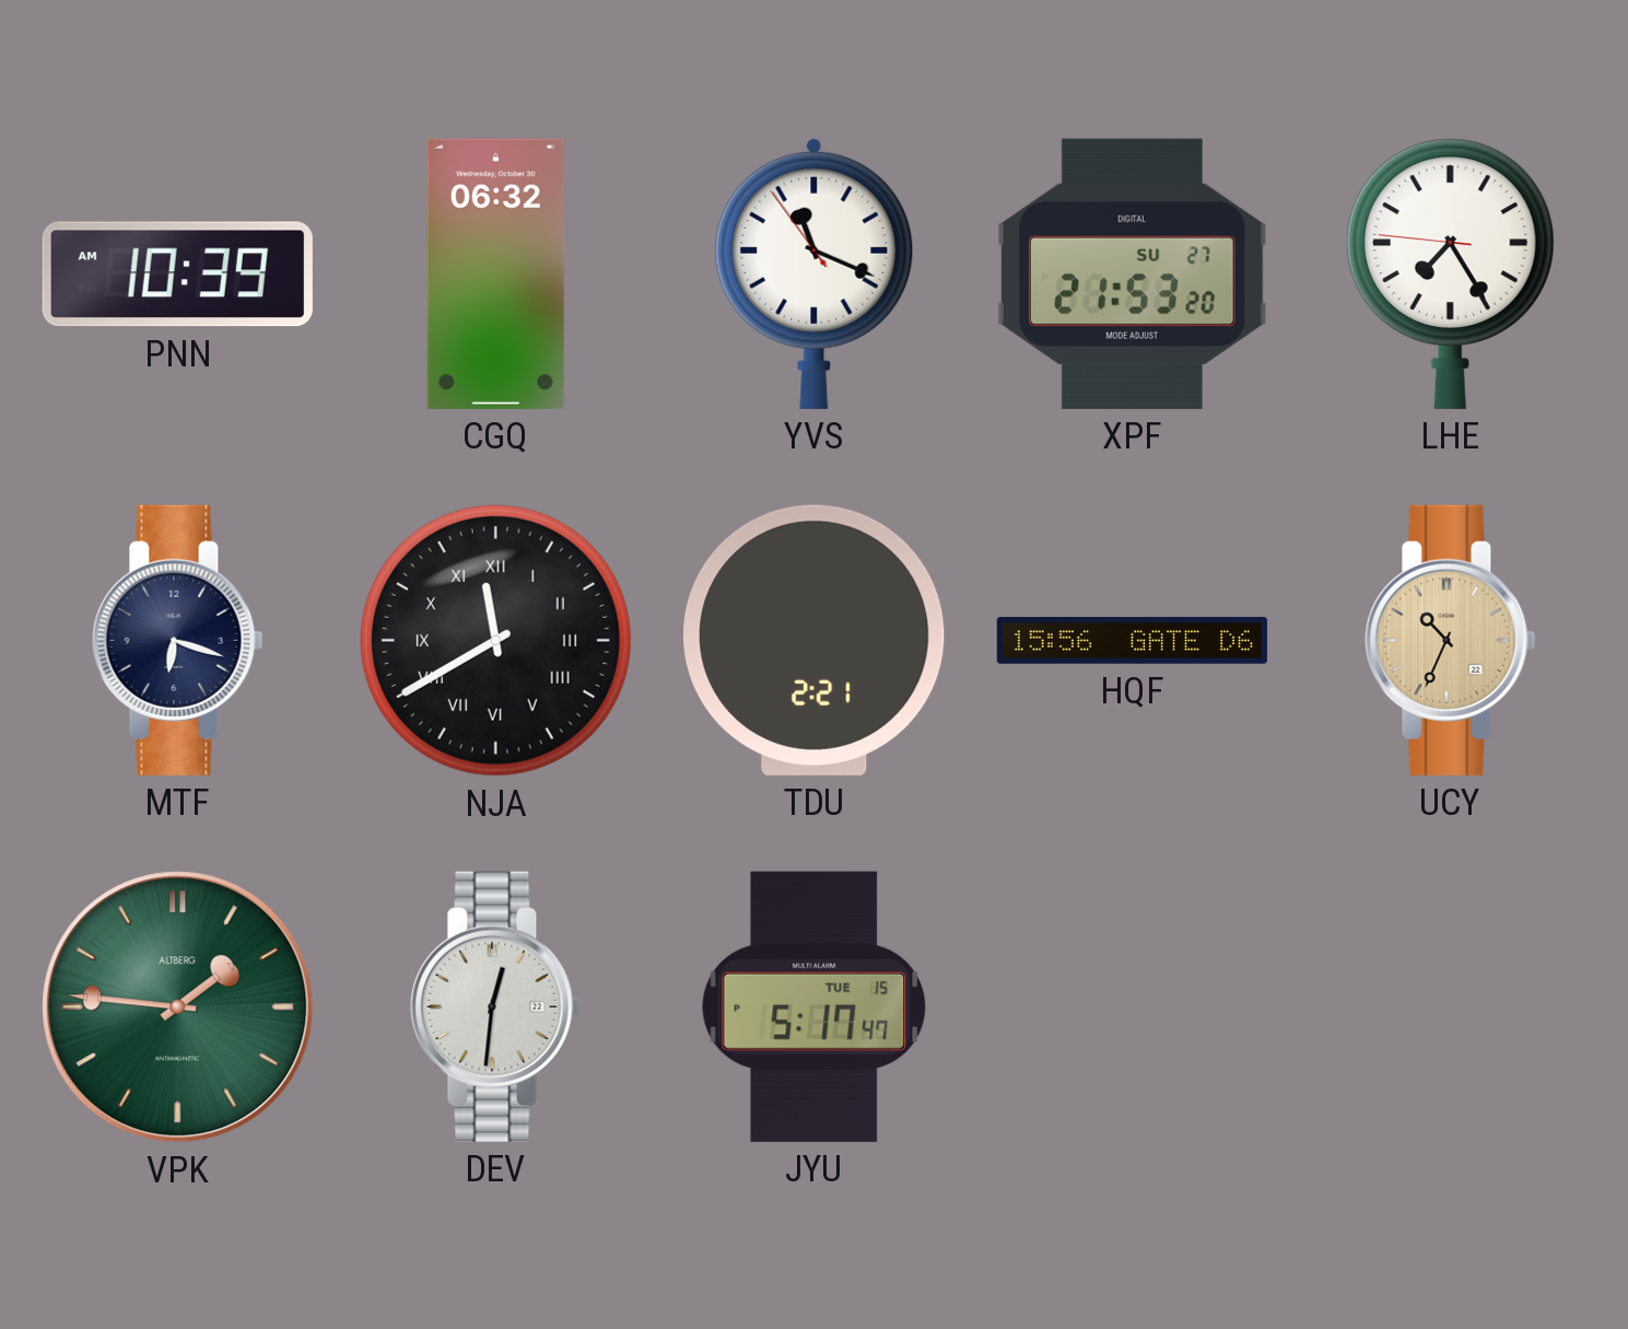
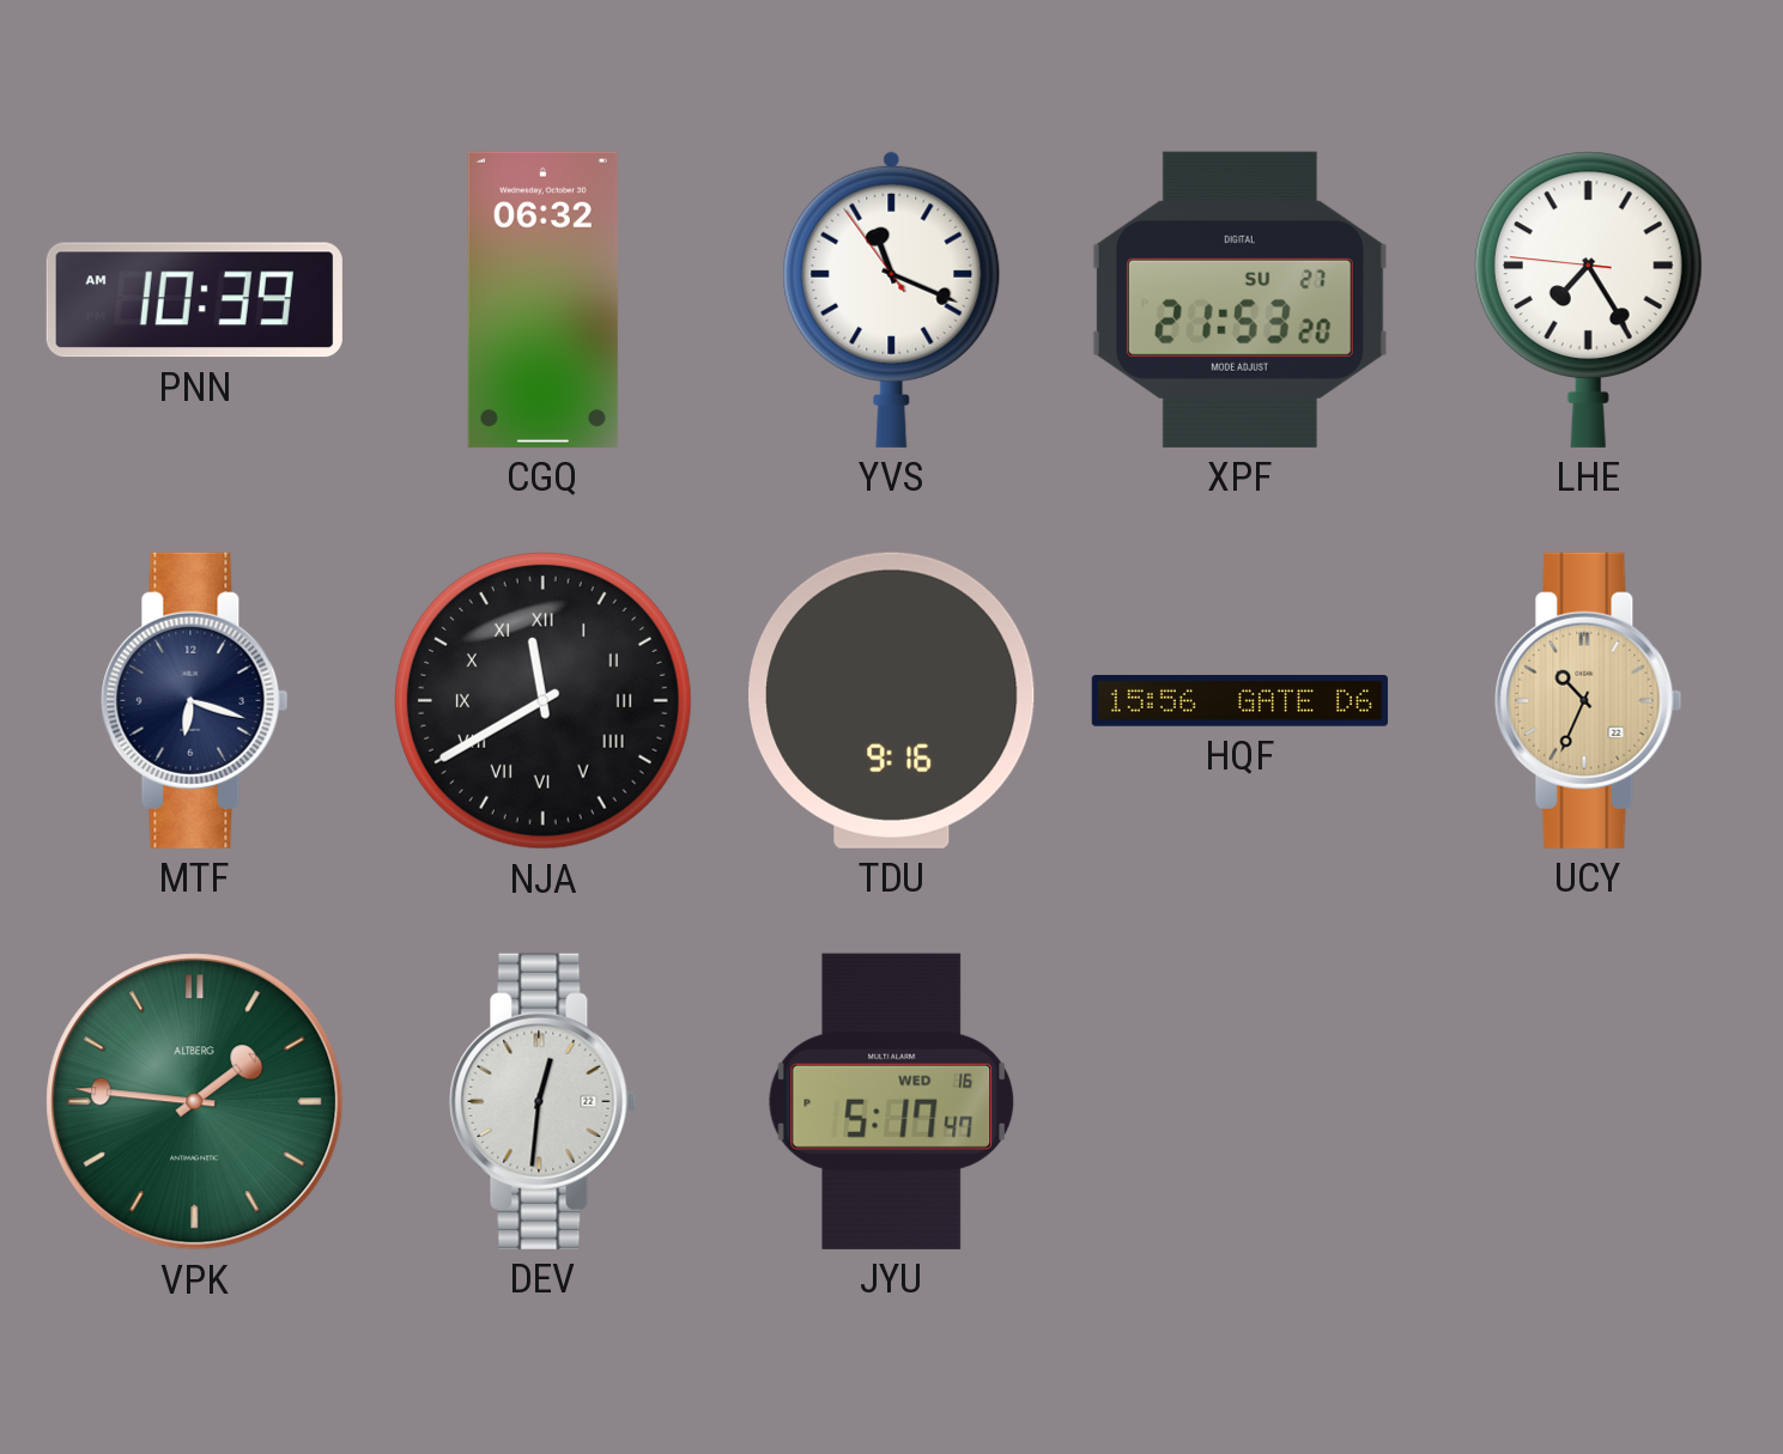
TDU: 2:21 -> 9:16
JYU date: TUE 15 -> WED 16
